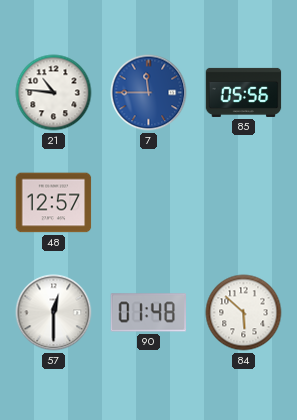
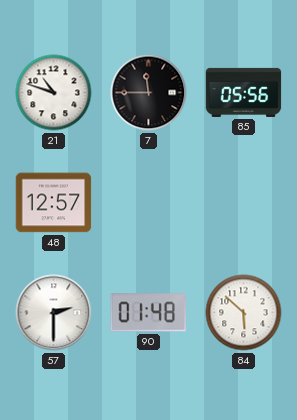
21: 10:46 -> 10:48
7 dial: blue -> black
57: 12:30 -> 2:30
